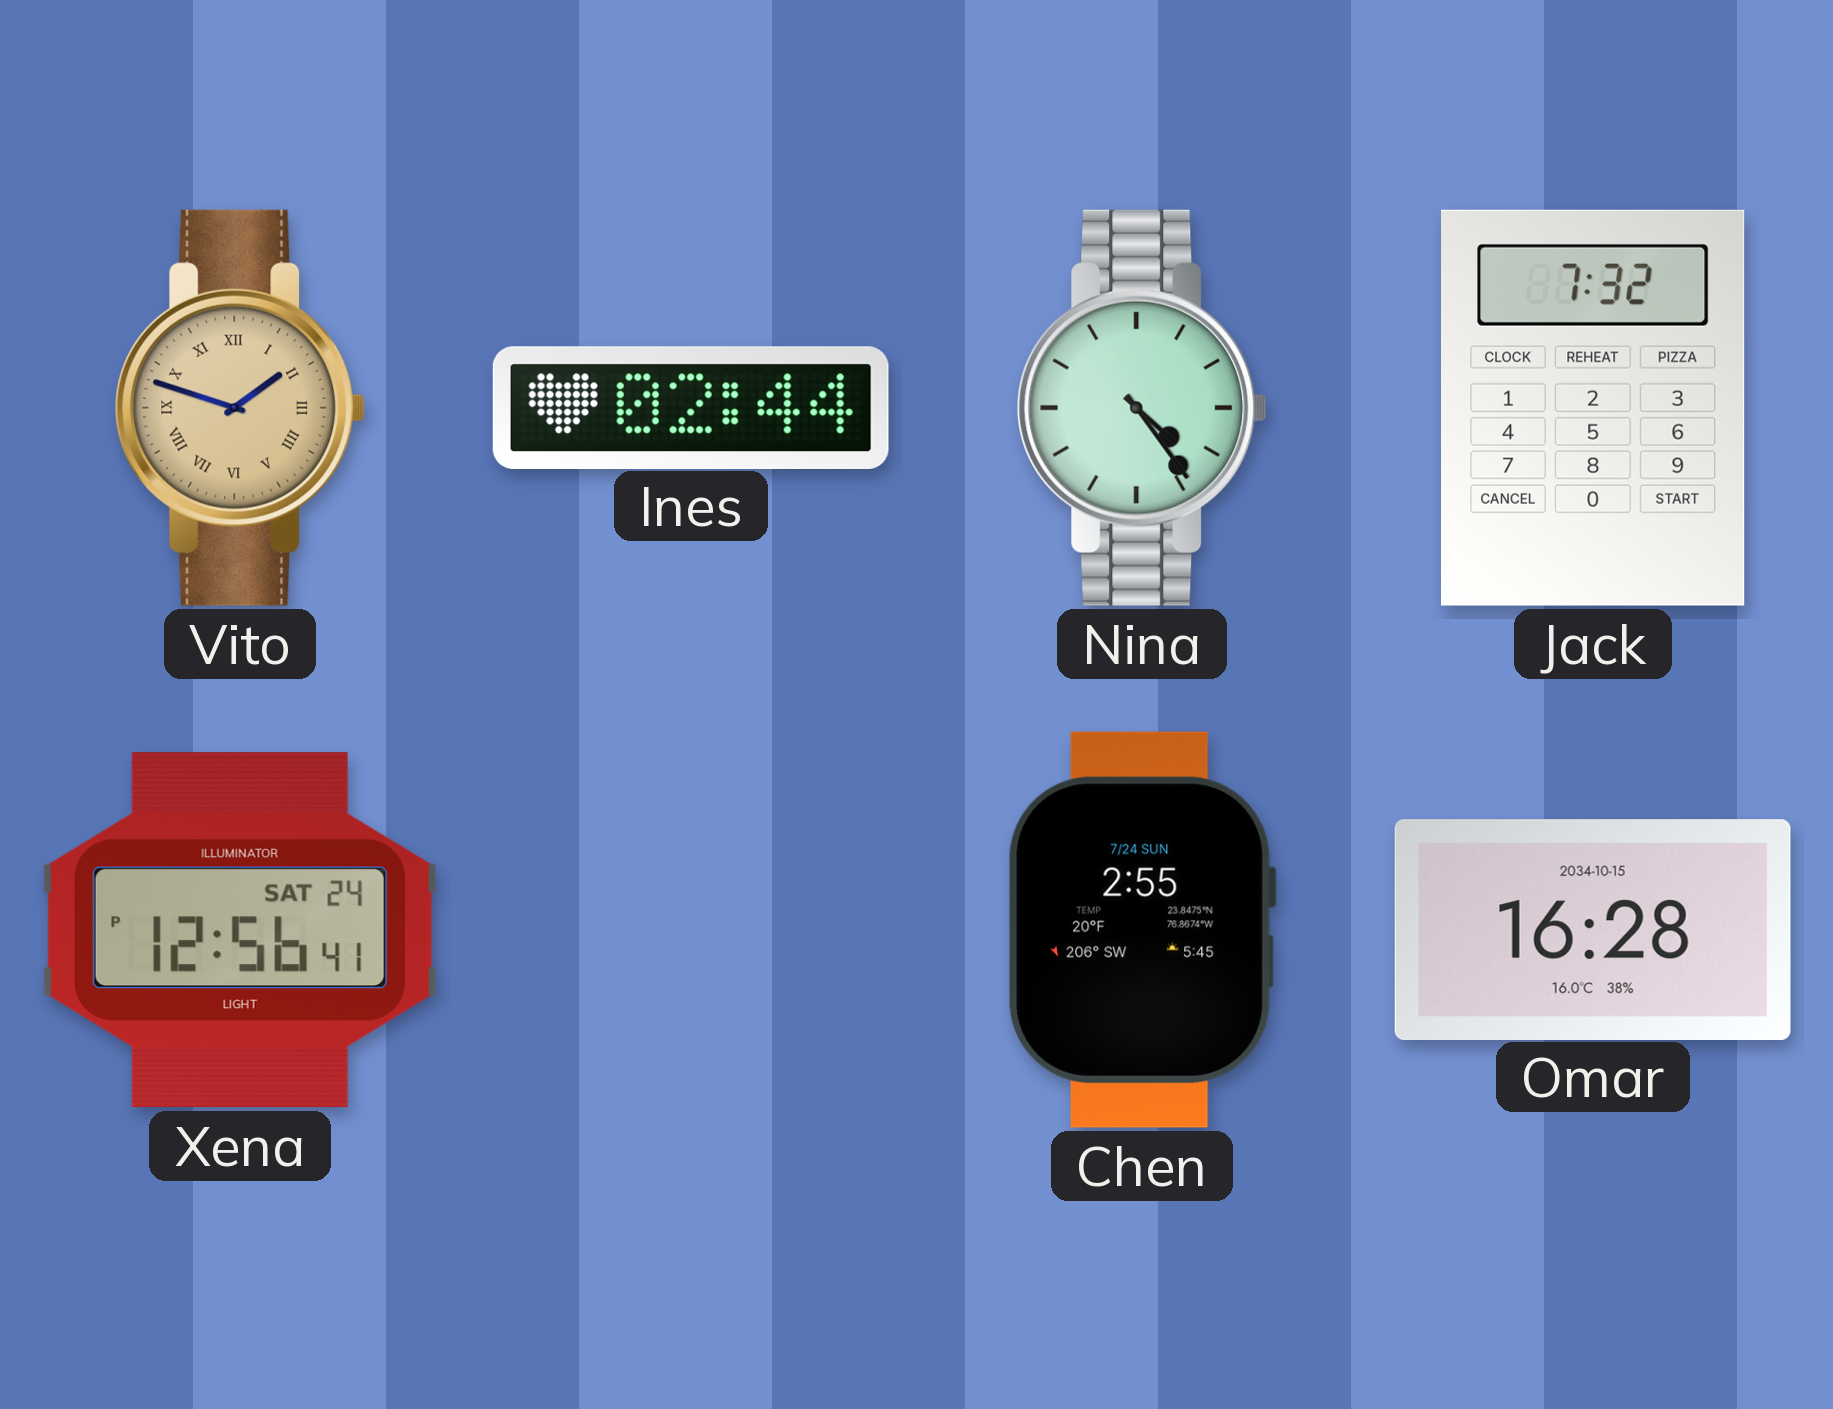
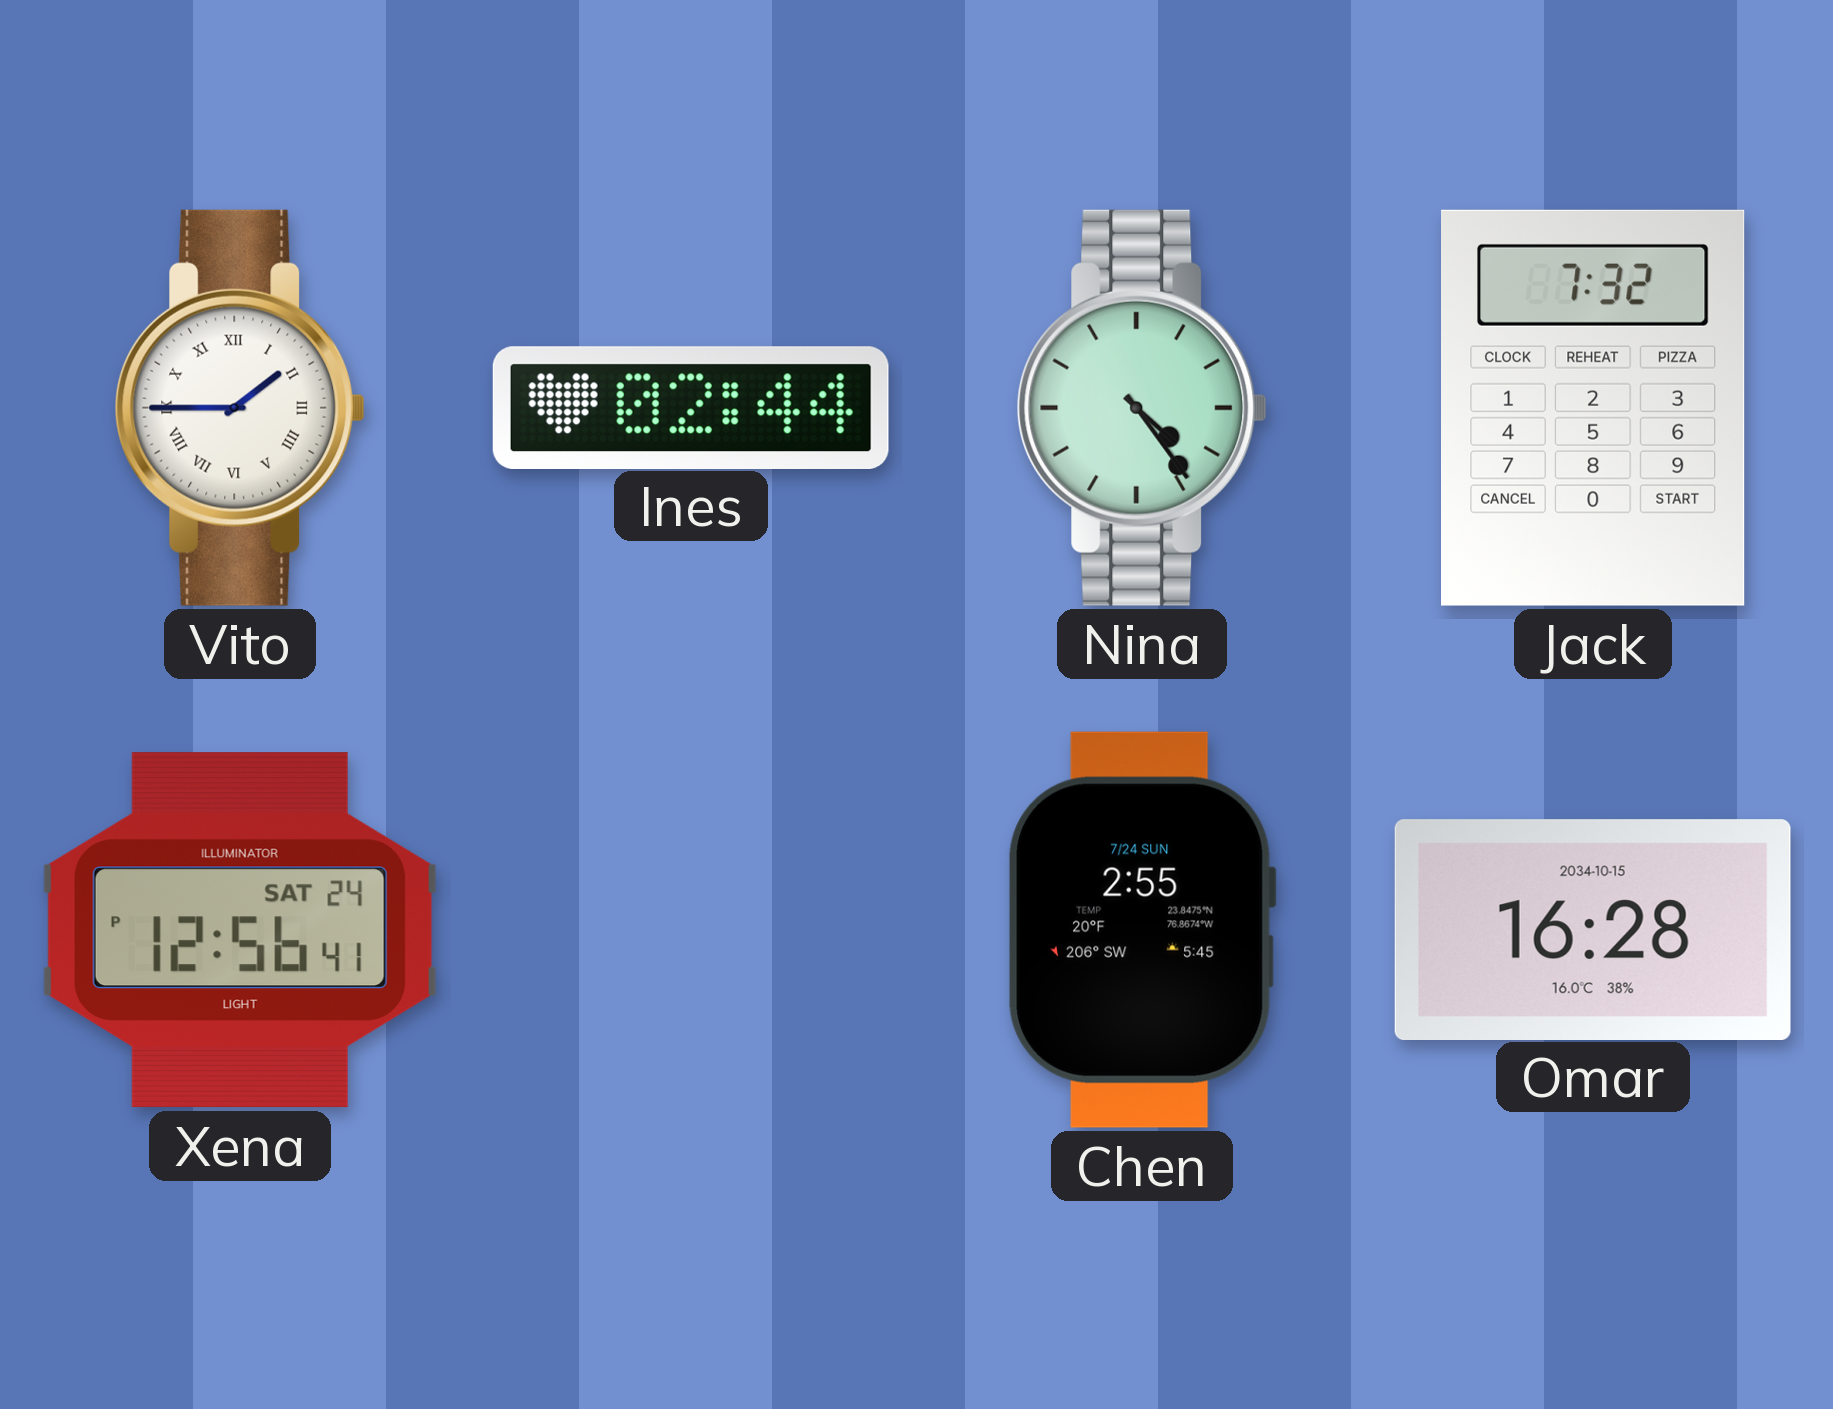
Vito: 1:48 -> 1:45
Vito dial: champagne -> white
